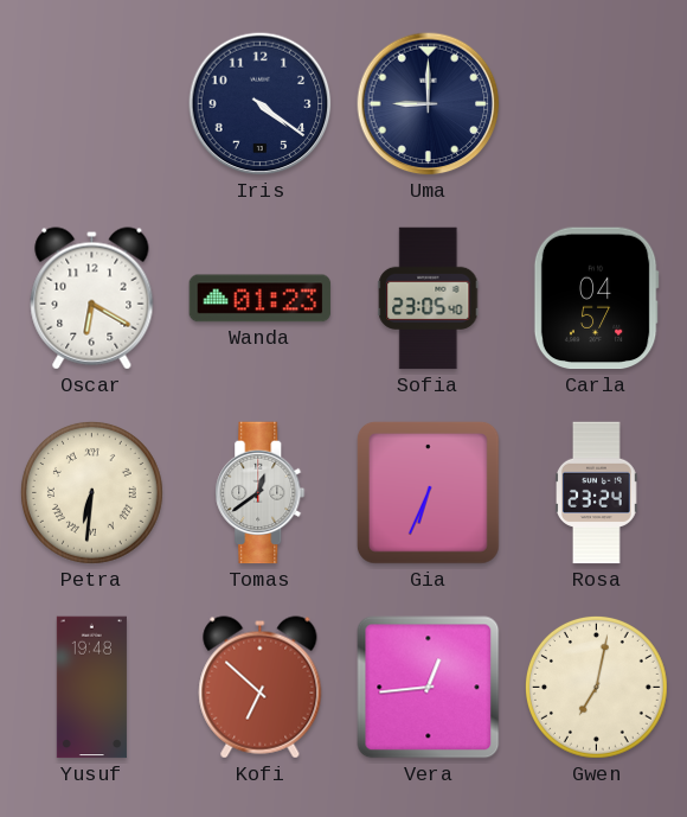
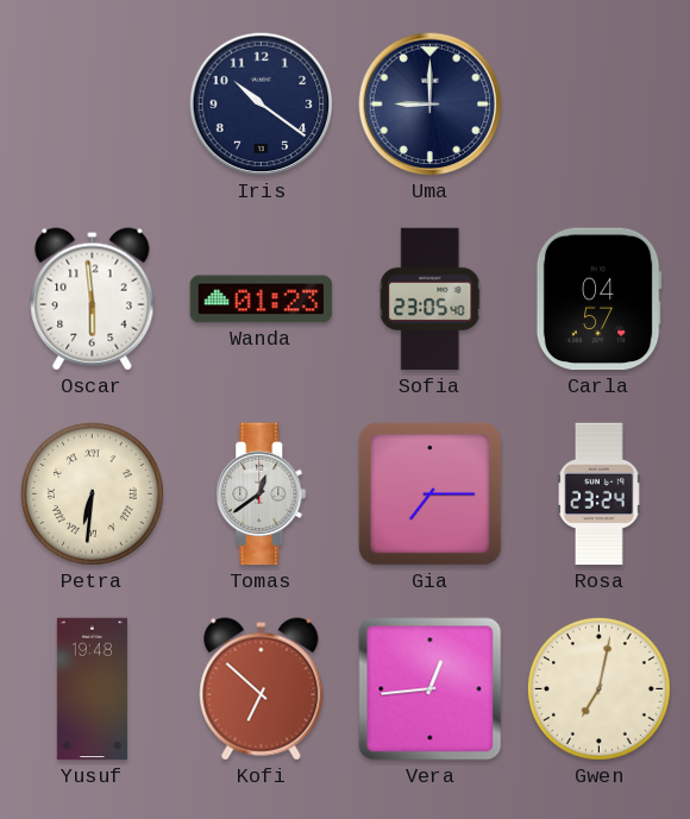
Iris: 4:21 -> 10:21
Oscar: 6:20 -> 5:59
Gia: 6:34 -> 7:15
